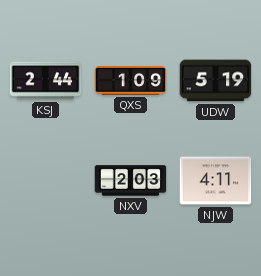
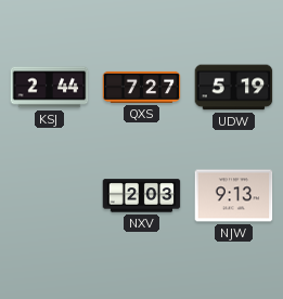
QXS: 1:09 -> 7:27
NJW: 4:11 -> 9:13
